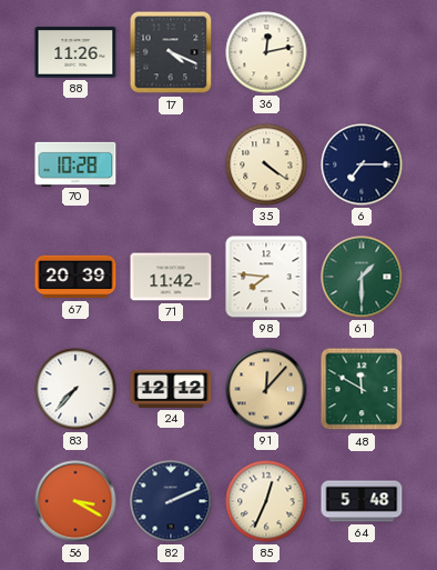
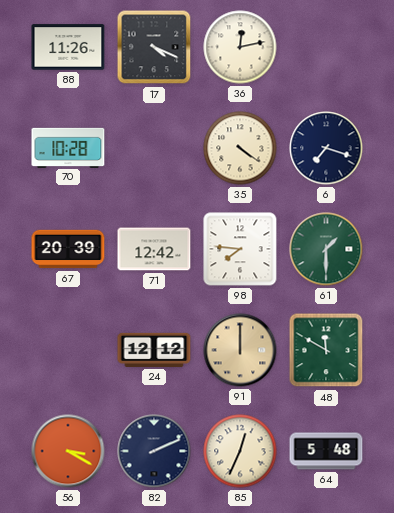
6: 7:15 -> 7:18
71: 11:42 -> 12:42
83: 7:37 -> none
91: 12:07 -> 12:00
